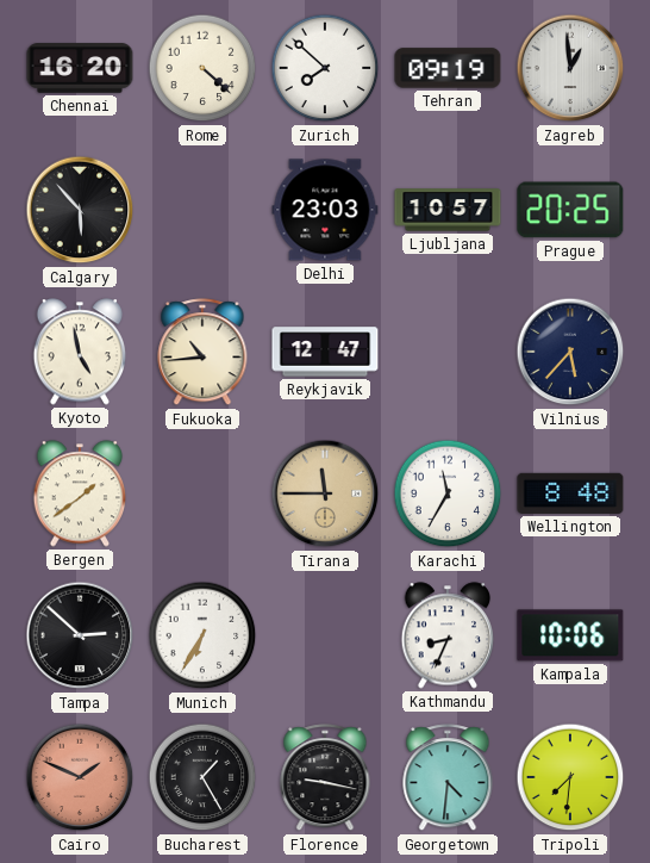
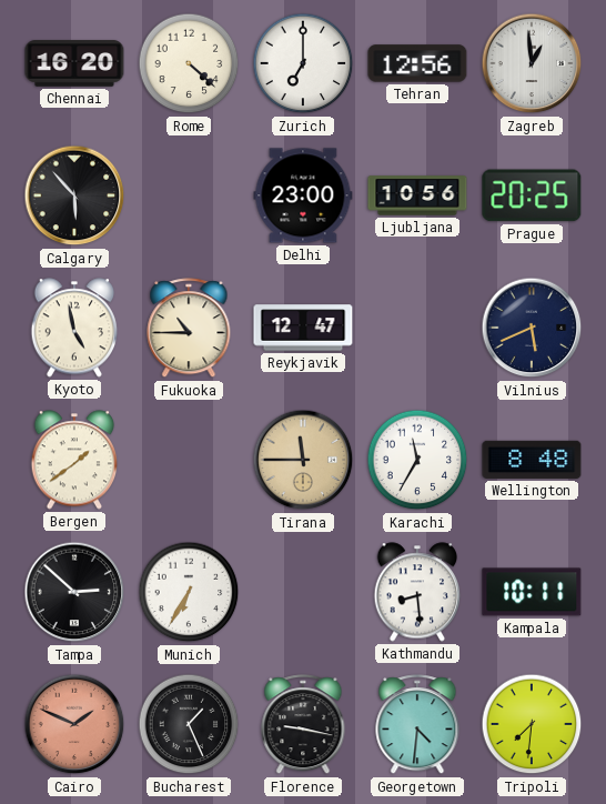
Zurich: 7:52 -> 7:00
Tehran: 09:19 -> 12:56
Delhi: 23:03 -> 23:00
Ljubljana: 10:57 -> 10:56
Fukuoka: 10:44 -> 10:45
Vilnius: 5:37 -> 5:41
Kathmandu: 8:34 -> 8:29
Kampala: 10:06 -> 10:11
Bucharest: 1:25 -> 1:26
